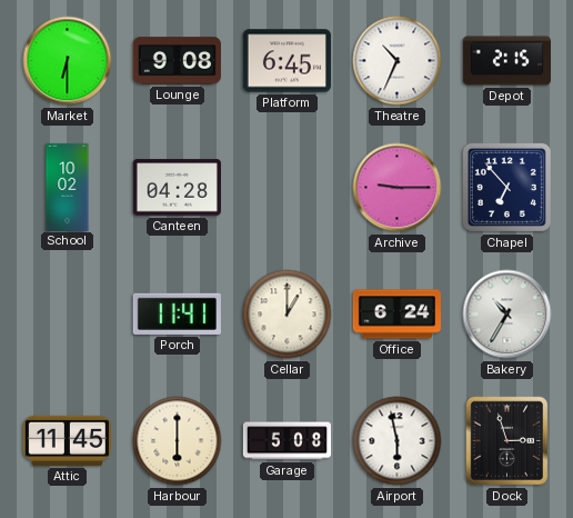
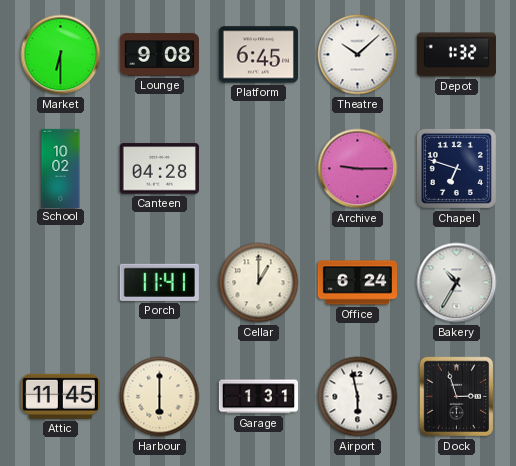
Theatre: 10:34 -> 10:08
Depot: 2:15 -> 1:32
Chapel: 6:53 -> 6:48
Garage: 5:08 -> 1:31
